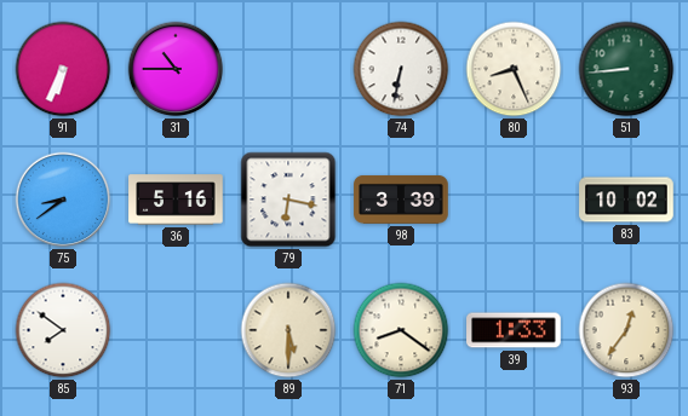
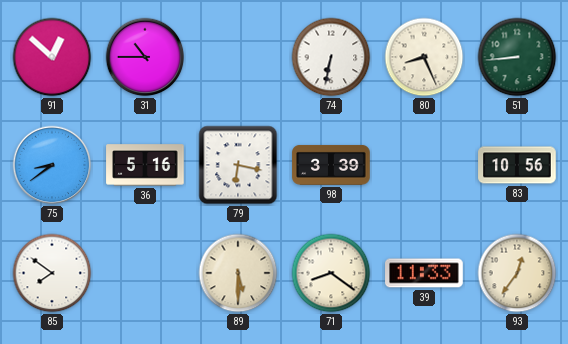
91: 6:34 -> 12:52
83: 10:02 -> 10:56
39: 1:33 -> 11:33
